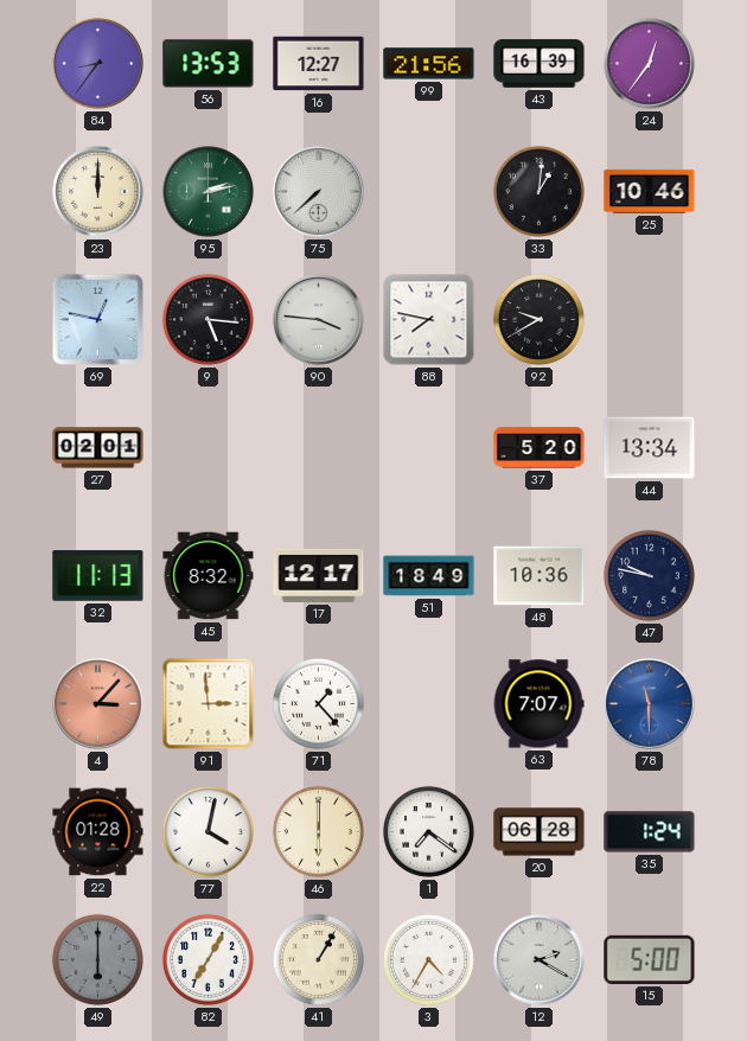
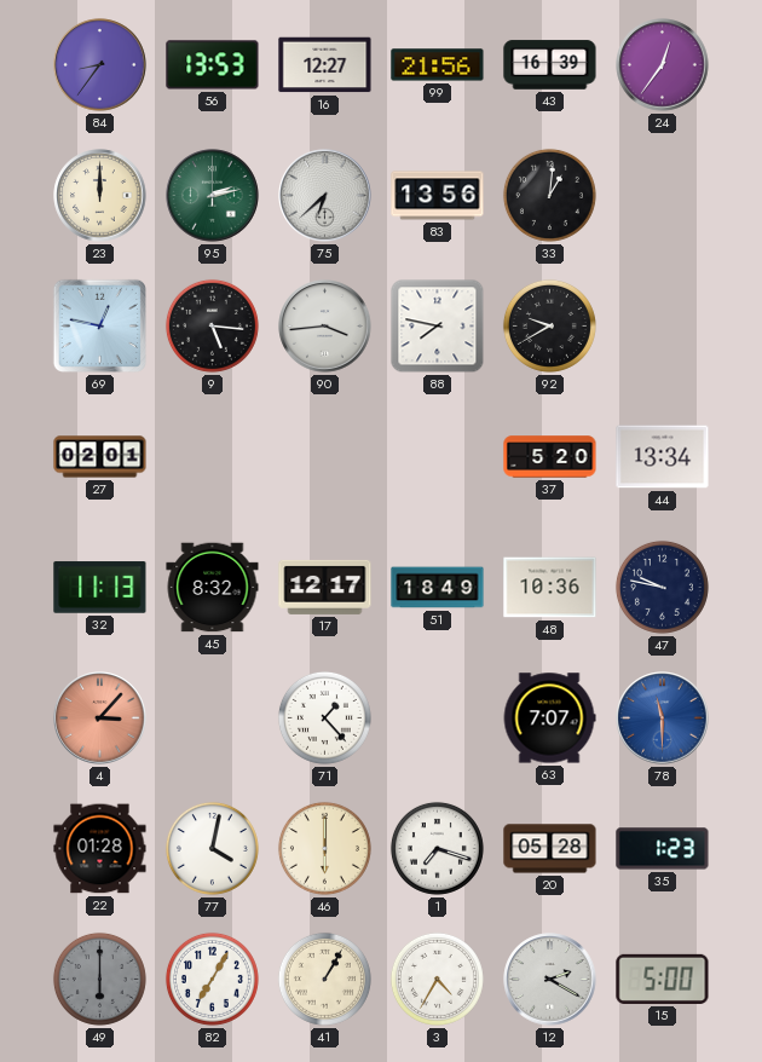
75: 7:38 -> 6:38
83: none -> 13:56
25: 10:46 -> none
90: 3:46 -> 3:44
91: 2:59 -> none
1: 7:21 -> 7:18
20: 06:28 -> 05:28
35: 1:24 -> 1:23
